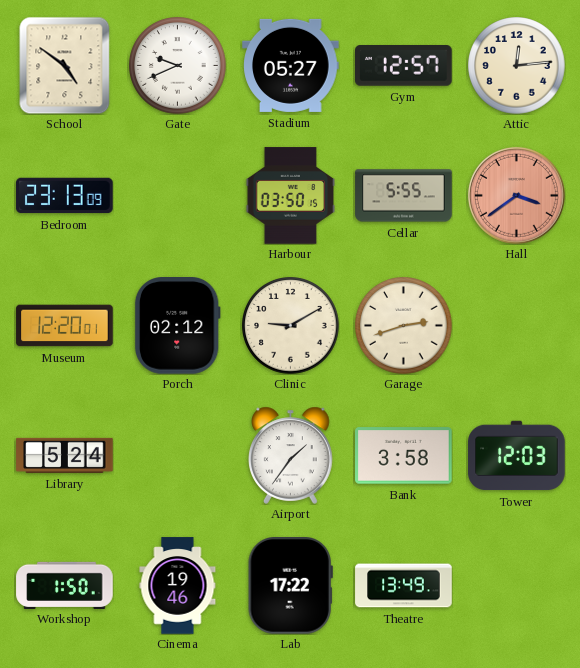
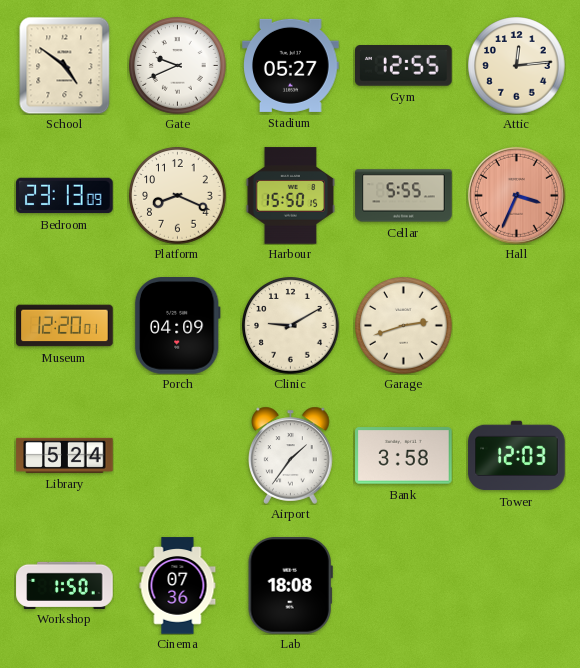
Gym: 12:57 -> 12:55
Platform: none -> 8:19
Harbour: 03:50 -> 15:50
Hall: 3:39 -> 3:34
Porch: 02:12 -> 04:09
Cinema: 19:46 -> 07:36
Lab: 17:22 -> 18:08
Theatre: 13:49 -> none
